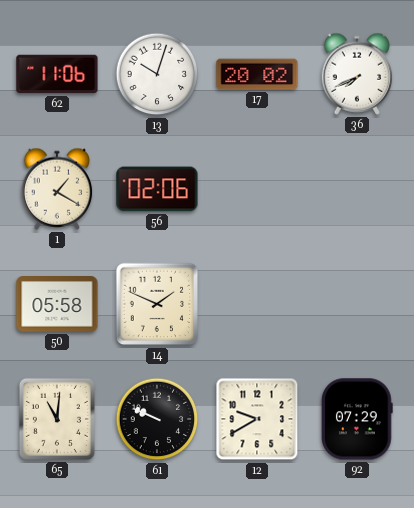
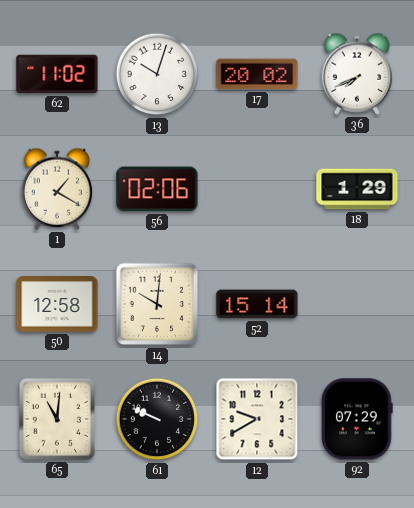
62: 11:06 -> 11:02
18: none -> 1:29
50: 05:58 -> 12:58
14: 1:49 -> 10:01
52: none -> 15:14
